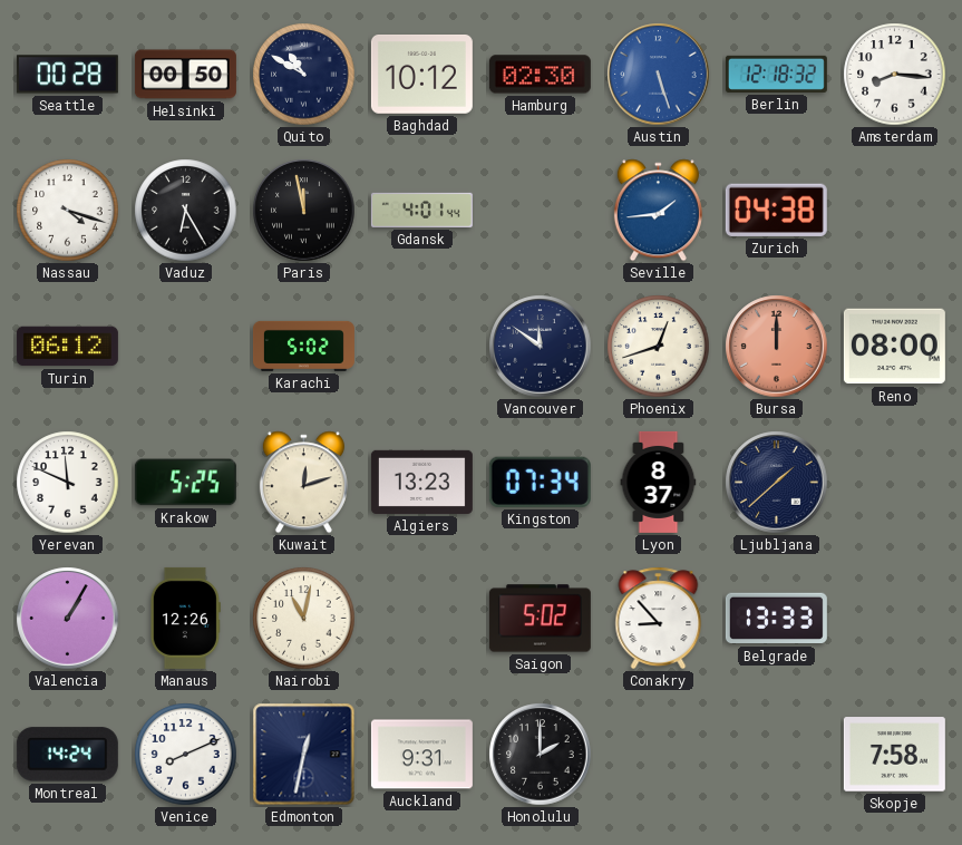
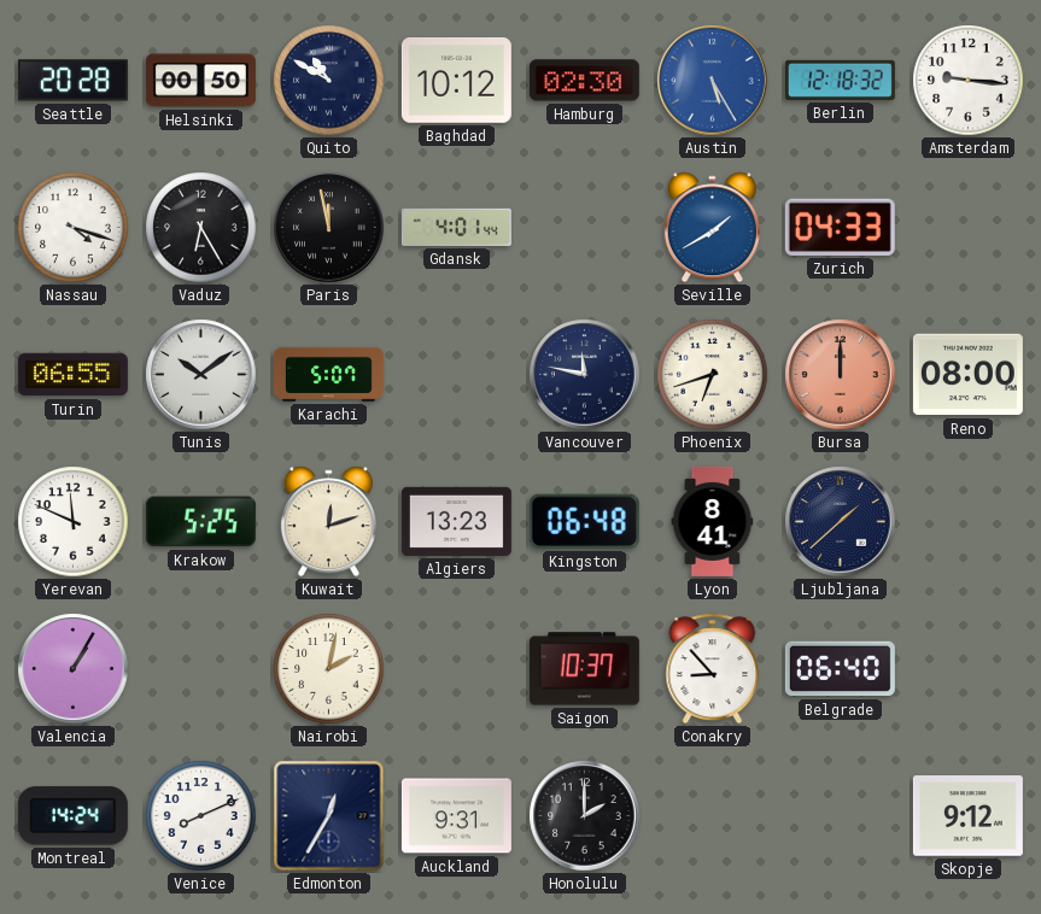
Seattle: 00:28 -> 20:28
Austin: 5:27 -> 5:25
Amsterdam: 8:16 -> 9:16
Seville: 1:44 -> 1:40
Zurich: 04:38 -> 04:33
Turin: 06:12 -> 06:55
Tunis: none -> 10:09
Karachi: 5:02 -> 5:07
Vancouver: 11:51 -> 11:47
Phoenix: 12:42 -> 6:42
Kingston: 07:34 -> 06:48
Lyon: 8:37 -> 8:41
Manaus: 12:26 -> none
Nairobi: 11:02 -> 2:02
Saigon: 5:02 -> 10:37
Belgrade: 13:33 -> 06:40
Edmonton: 12:32 -> 12:35
Skopje: 7:58 -> 9:12
